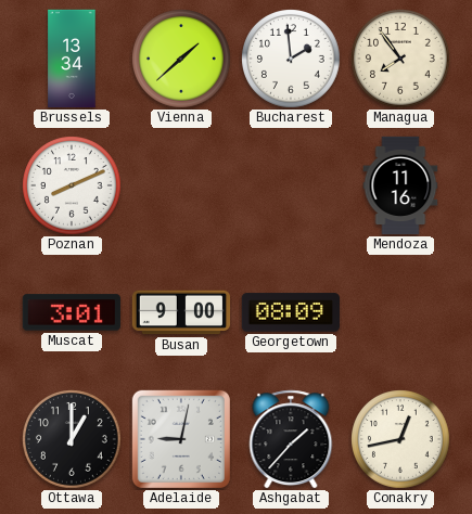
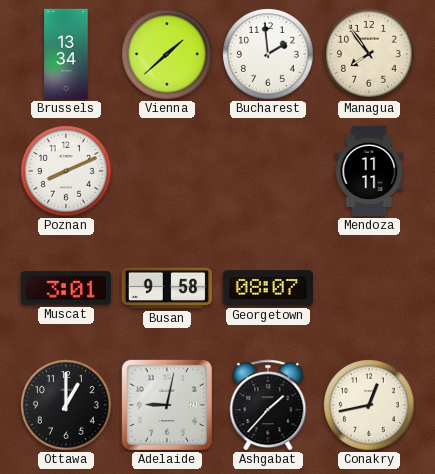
Mendoza: 11:16 -> 11:11
Busan: 9:00 -> 9:58
Georgetown: 08:09 -> 08:07
